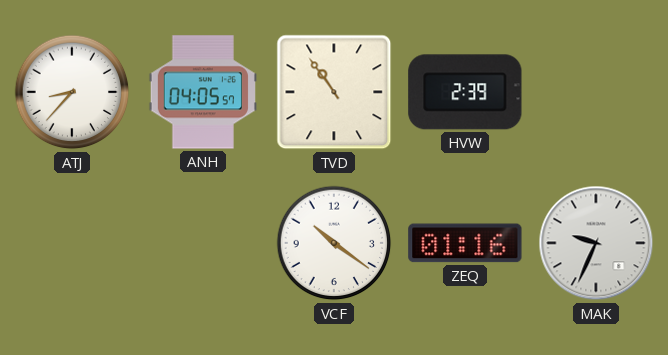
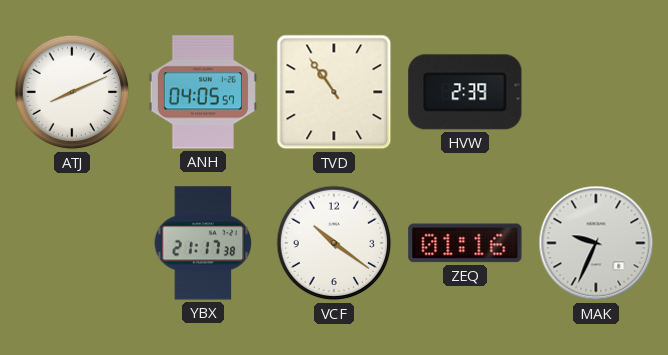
ATJ: 8:37 -> 8:11
YBX: none -> 21:17
